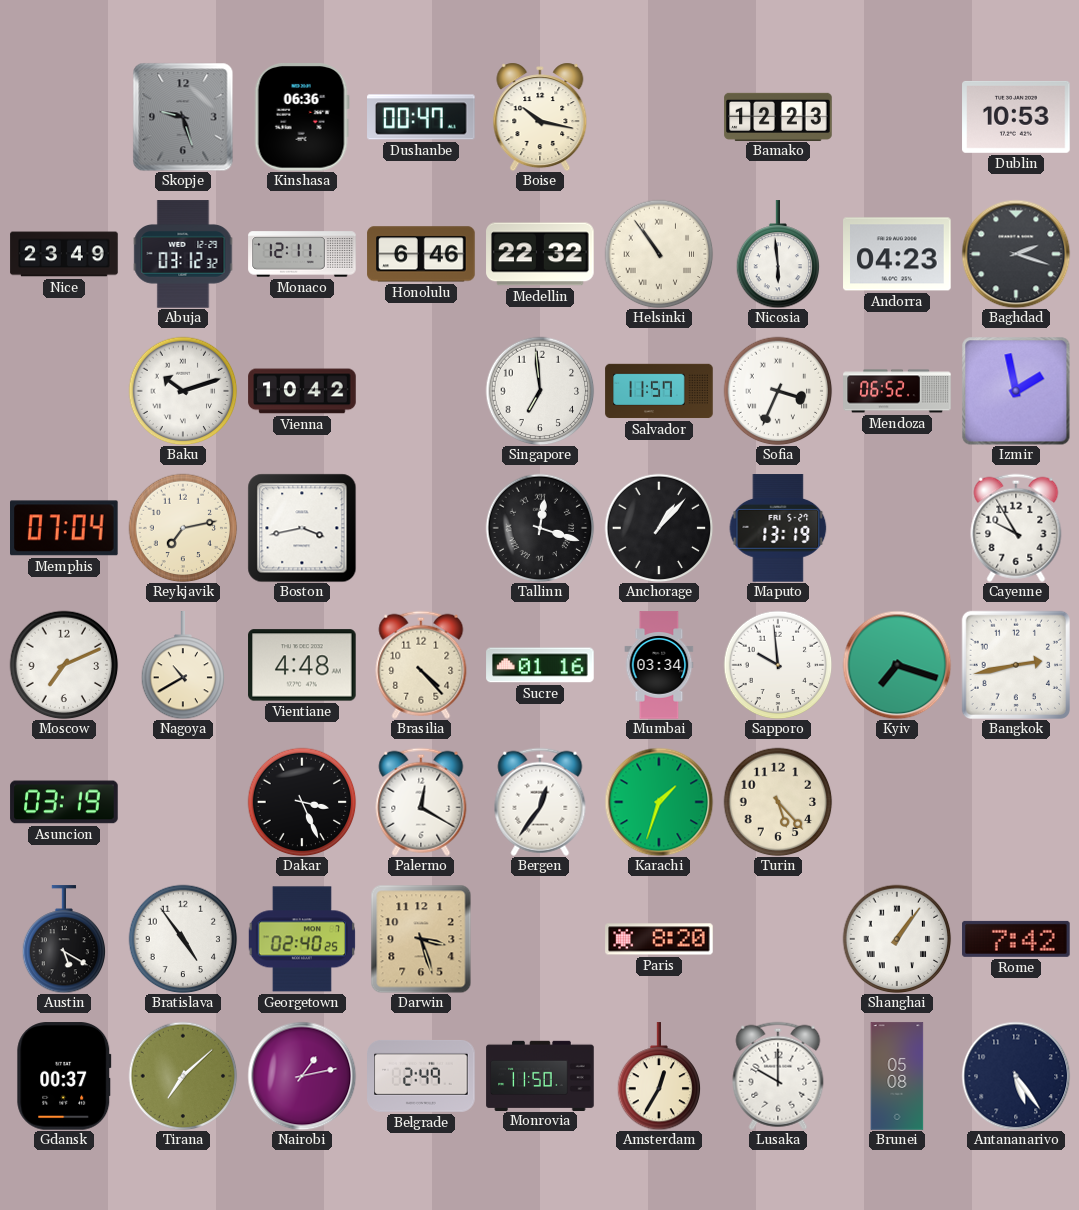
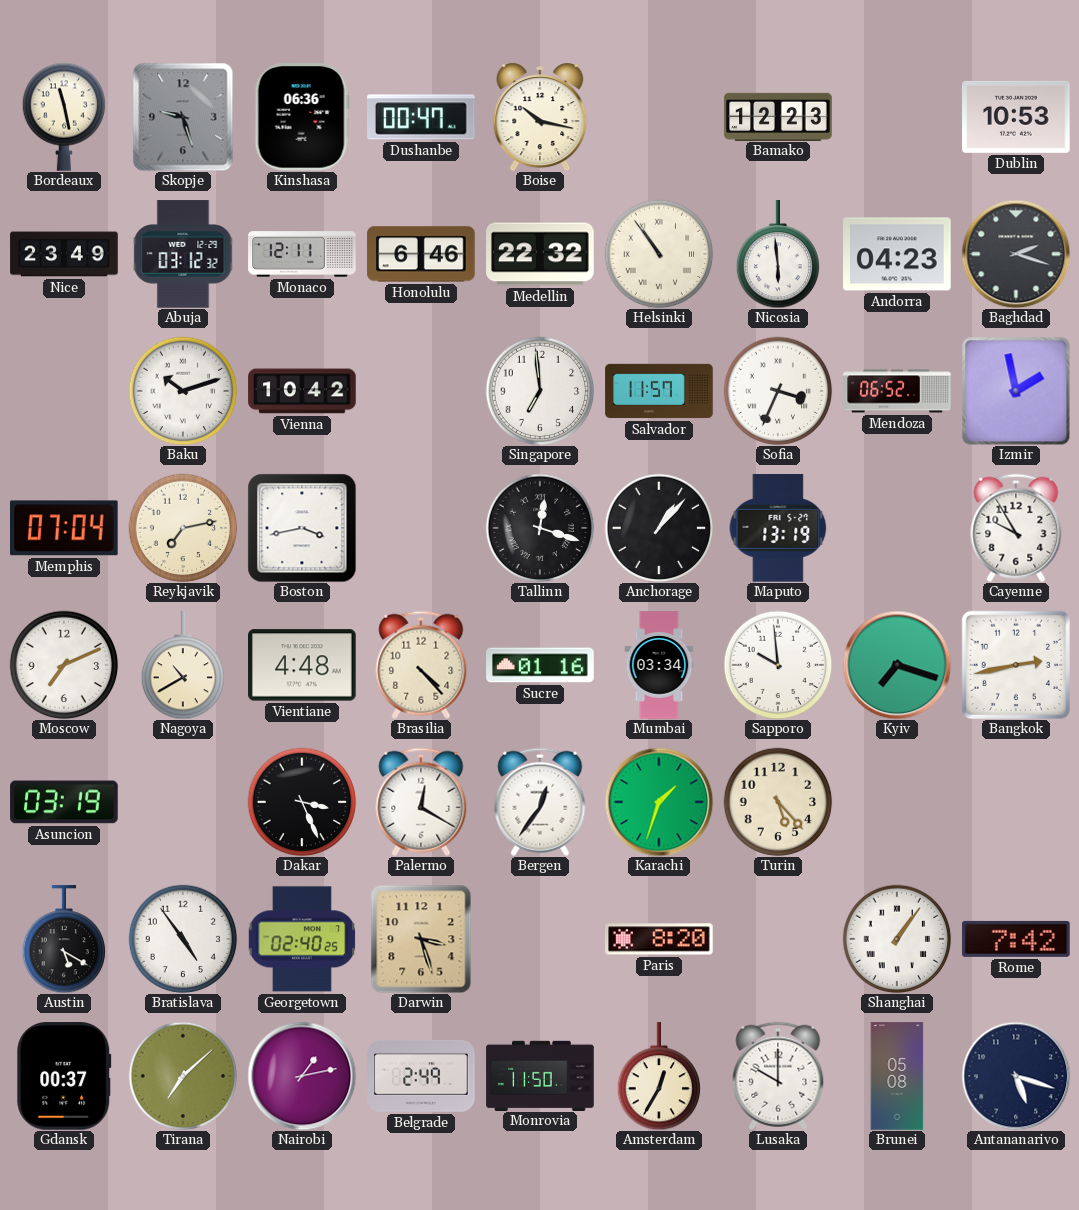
Bordeaux: none -> 11:28
Antananarivo: 5:24 -> 5:18
